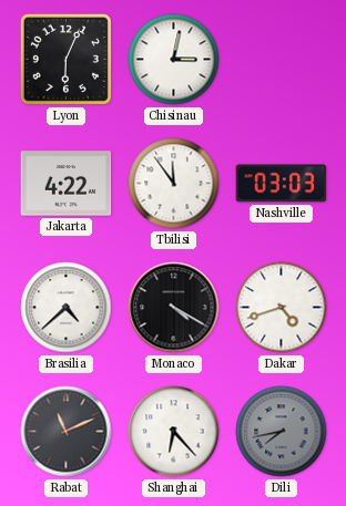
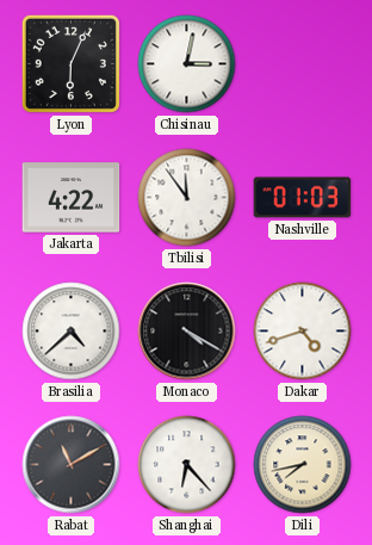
Nashville: 03:03 -> 01:03
Rabat: 11:11 -> 11:10
Dili dial: grey -> cream
